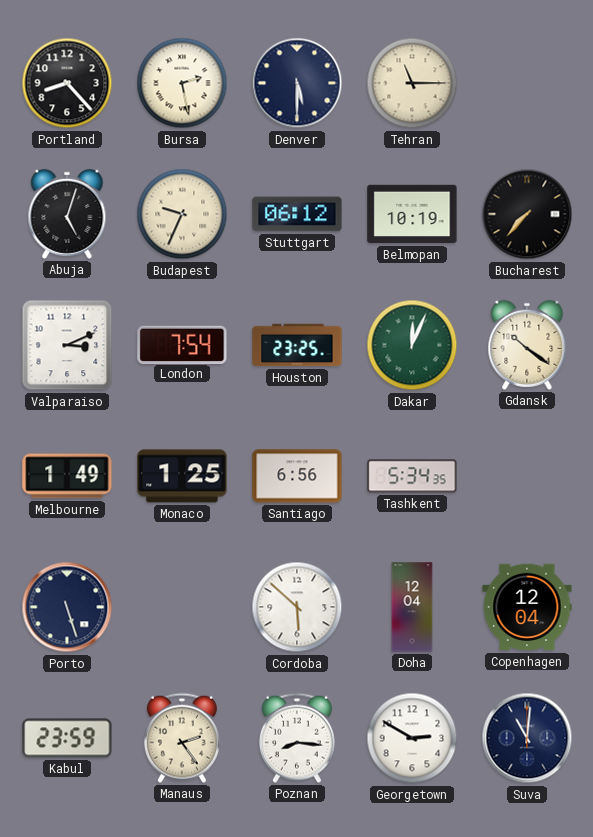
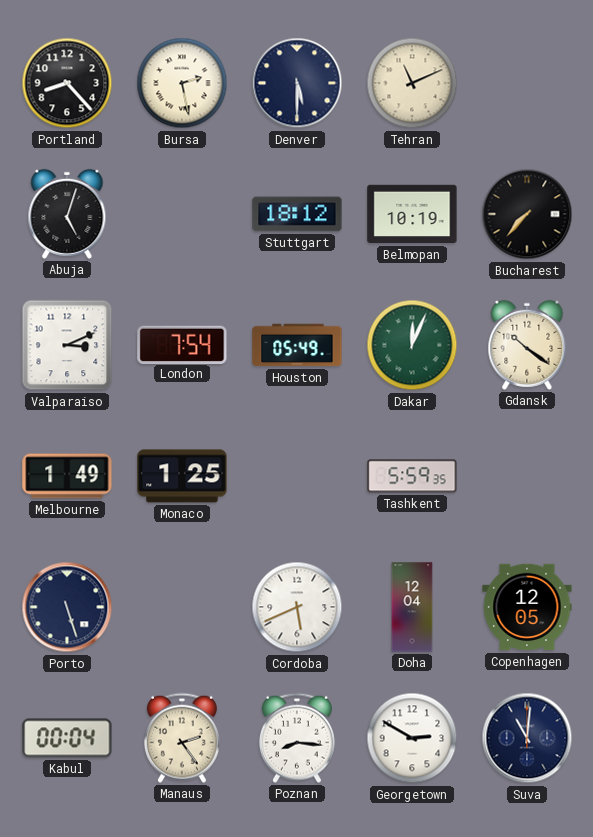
Tehran: 11:15 -> 11:11
Budapest: 9:34 -> none
Stuttgart: 06:12 -> 18:12
Houston: 23:25 -> 05:49
Santiago: 6:56 -> none
Tashkent: 5:34 -> 5:59
Cordoba: 5:52 -> 5:41
Copenhagen: 12:04 -> 12:05
Kabul: 23:59 -> 00:04
